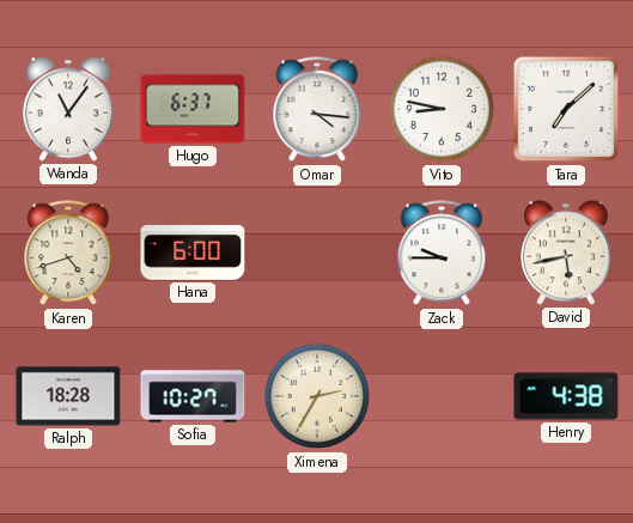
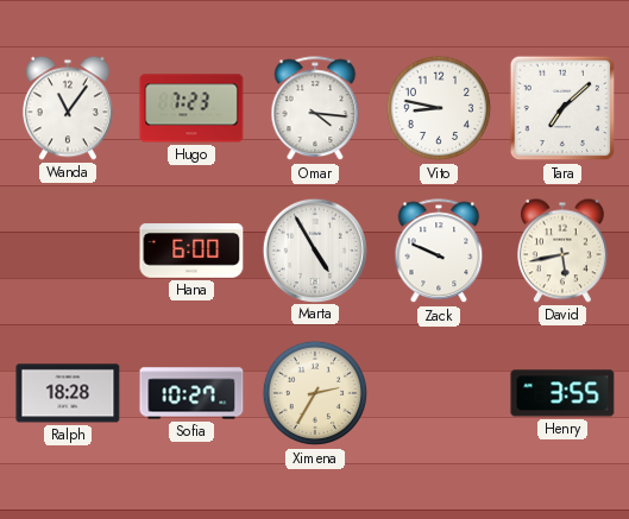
Hugo: 6:37 -> 7:23
Karen: 4:42 -> none
Marta: none -> 4:55
Zack: 9:45 -> 9:49
Henry: 4:38 -> 3:55
